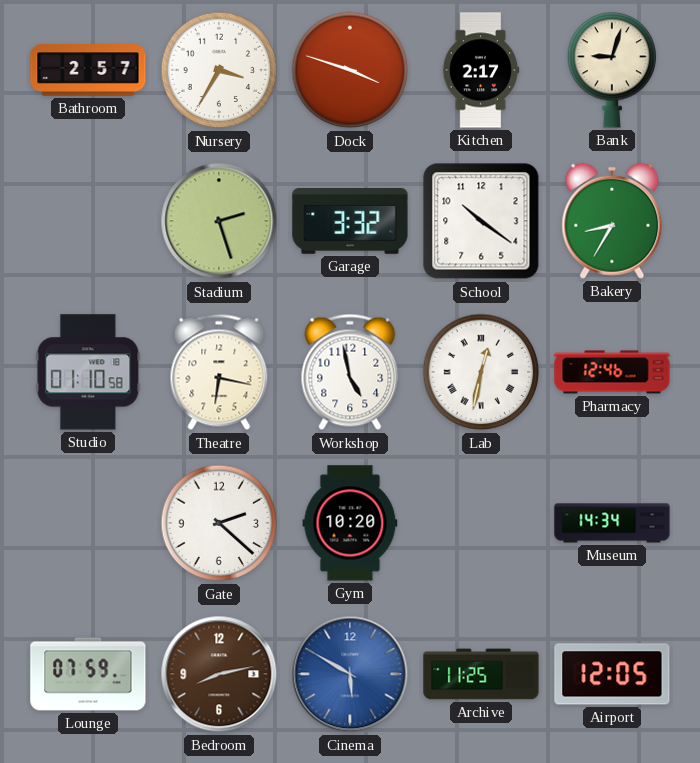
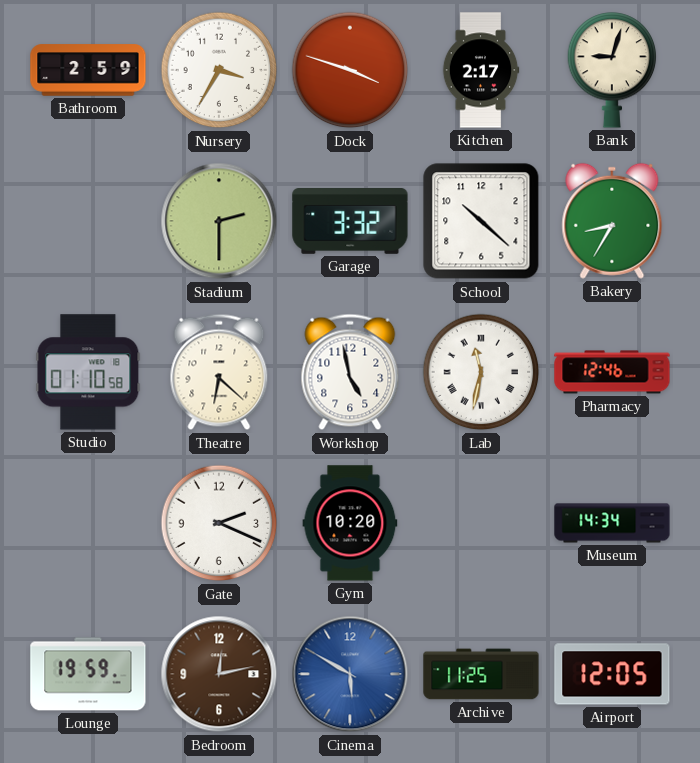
Bathroom: 2:57 -> 2:59
Stadium: 2:27 -> 2:30
School: 10:21 -> 10:22
Theatre: 6:17 -> 6:22
Lab: 12:32 -> 11:32
Gate: 2:22 -> 2:19
Lounge: 07:59 -> 19:59
Bedroom: 8:13 -> 12:13
